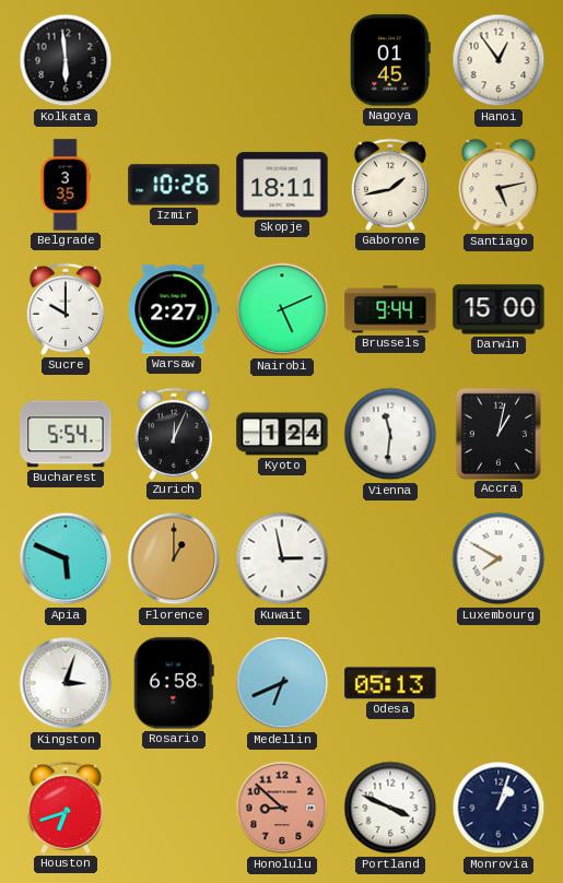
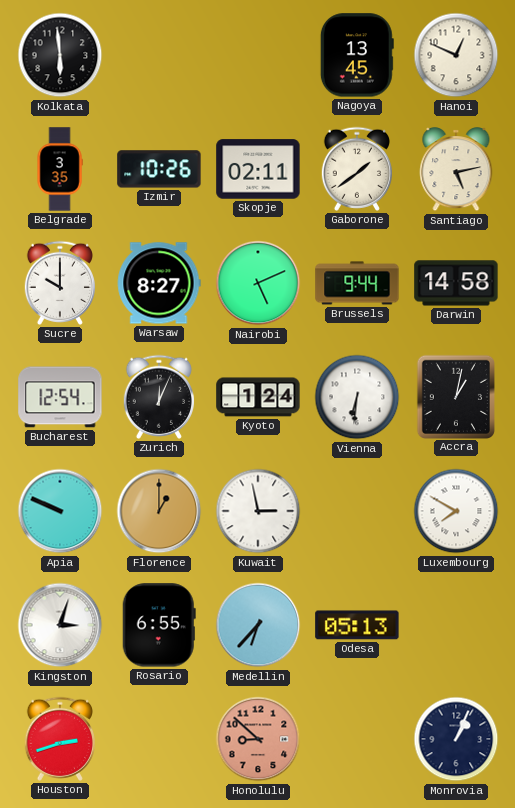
Nagoya: 01:45 -> 13:45
Hanoi: 12:54 -> 12:49
Skopje: 18:11 -> 02:11
Gaborone: 1:43 -> 1:39
Warsaw: 2:27 -> 8:27
Darwin: 15:00 -> 14:58
Bucharest: 5:54 -> 12:54
Vienna: 11:31 -> 6:31
Apia: 5:49 -> 9:49
Rosario: 6:58 -> 6:55
Medellin: 6:41 -> 6:37
Houston: 6:42 -> 2:42
Portland: 3:49 -> none
Monrovia: 1:03 -> 1:04
